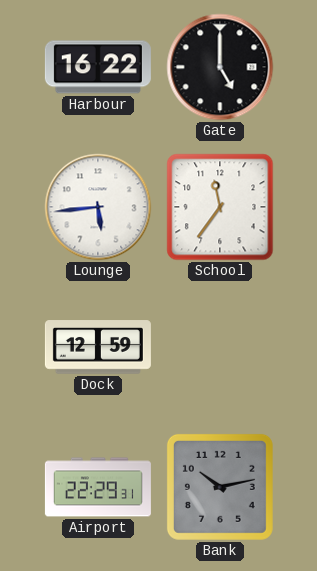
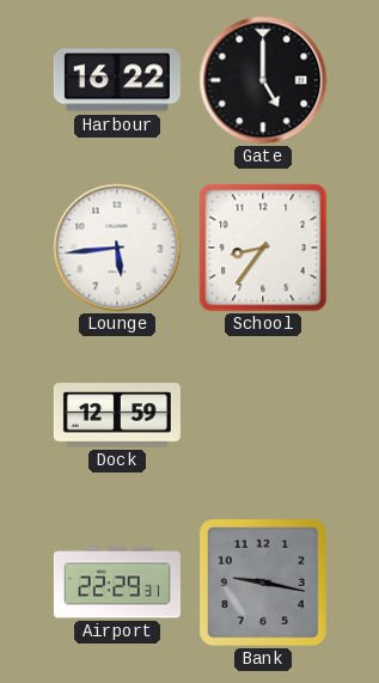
School: 11:36 -> 8:36
Bank: 10:13 -> 9:17
